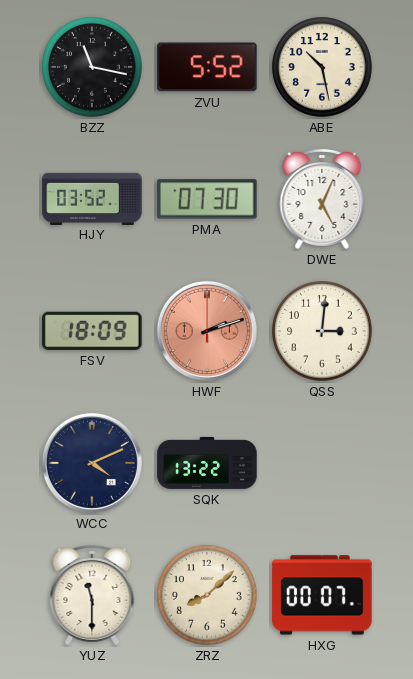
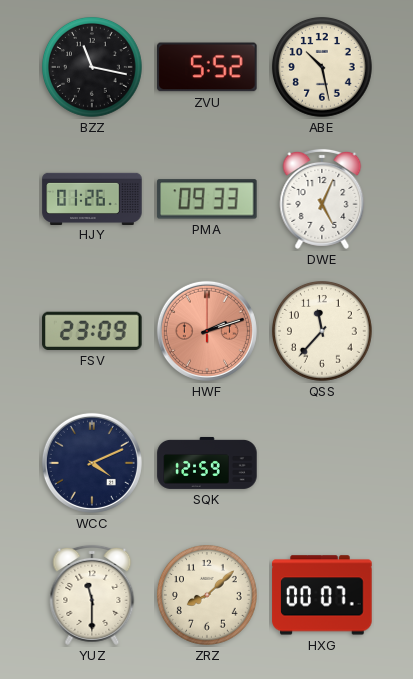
HJY: 03:52 -> 01:26
PMA: 07:30 -> 09:33
FSV: 18:09 -> 23:09
QSS: 3:01 -> 11:37
SQK: 13:22 -> 12:59
